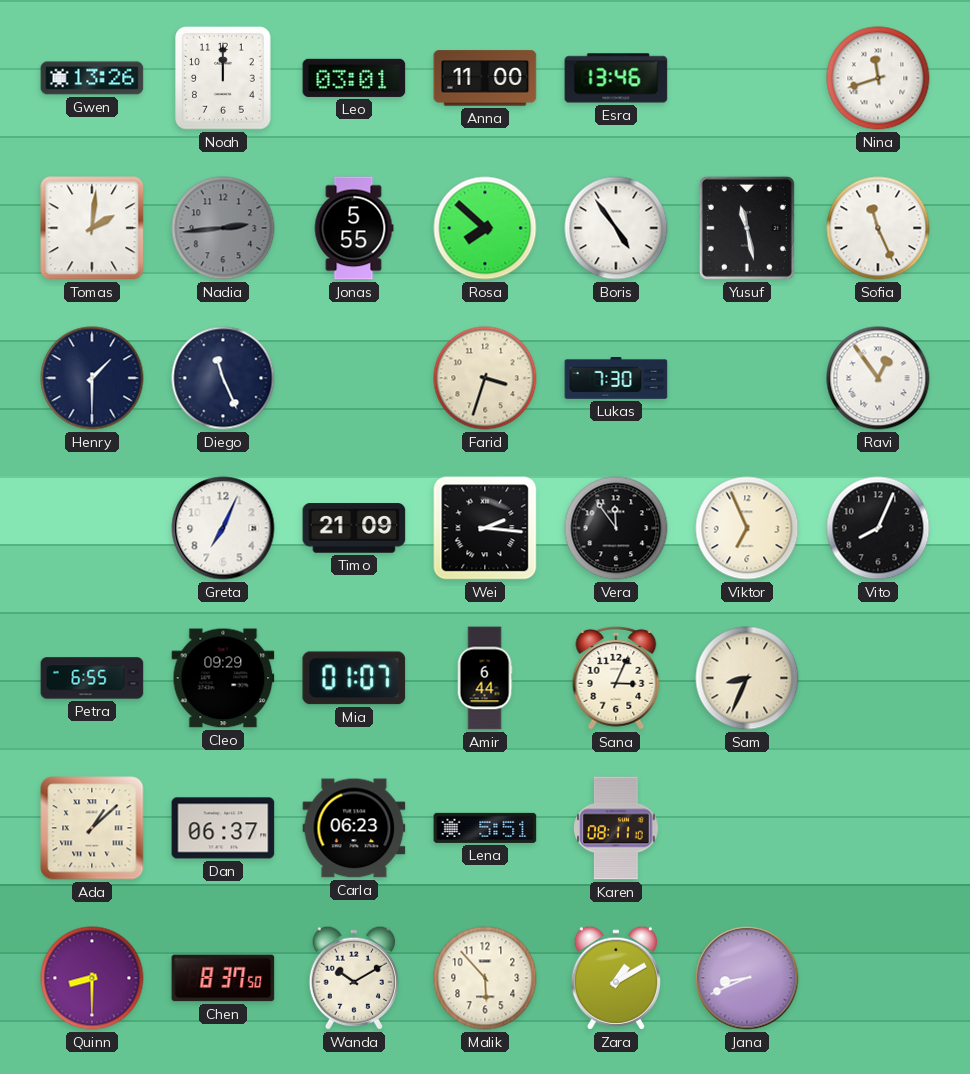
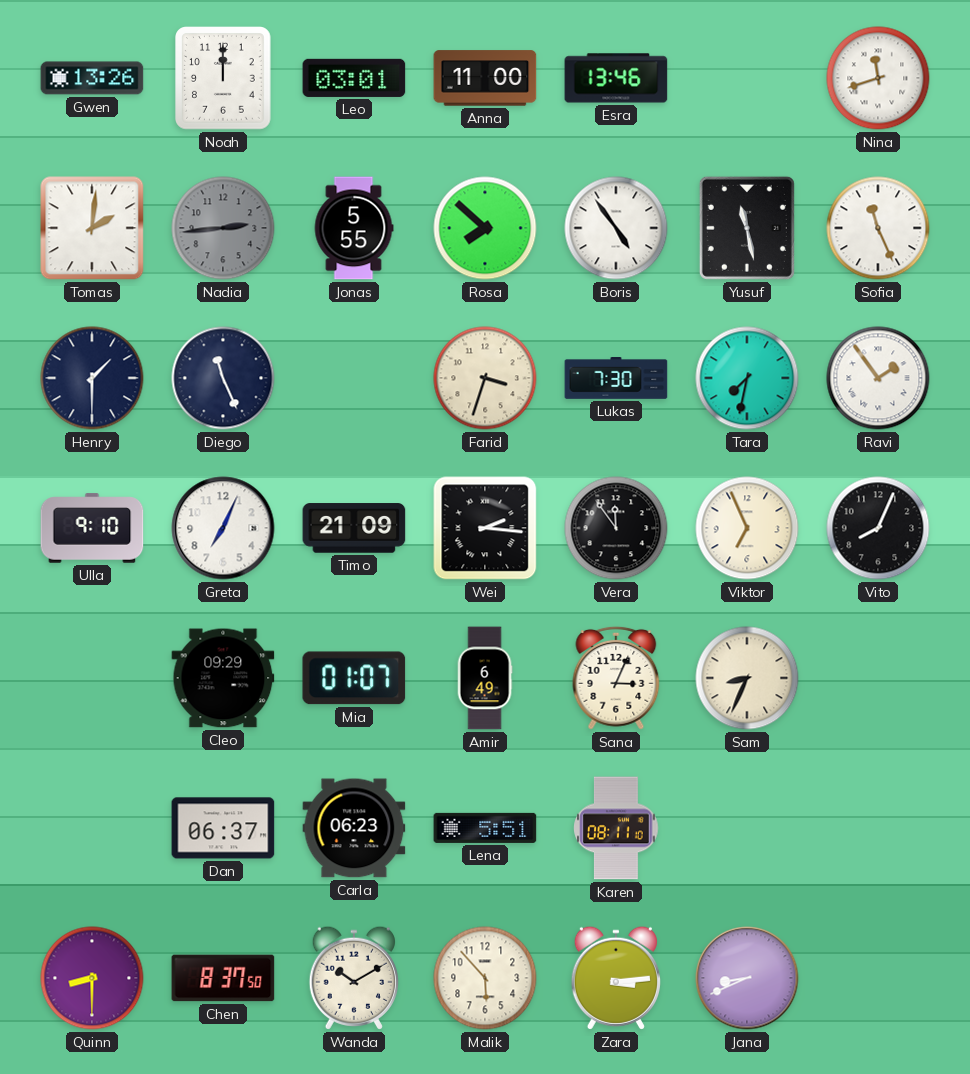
Tara: none -> 7:32
Ravi: 12:54 -> 1:54
Ulla: none -> 9:10
Petra: 6:55 -> none
Amir: 6:44 -> 6:49
Ada: 1:08 -> none
Zara: 1:10 -> 3:14
